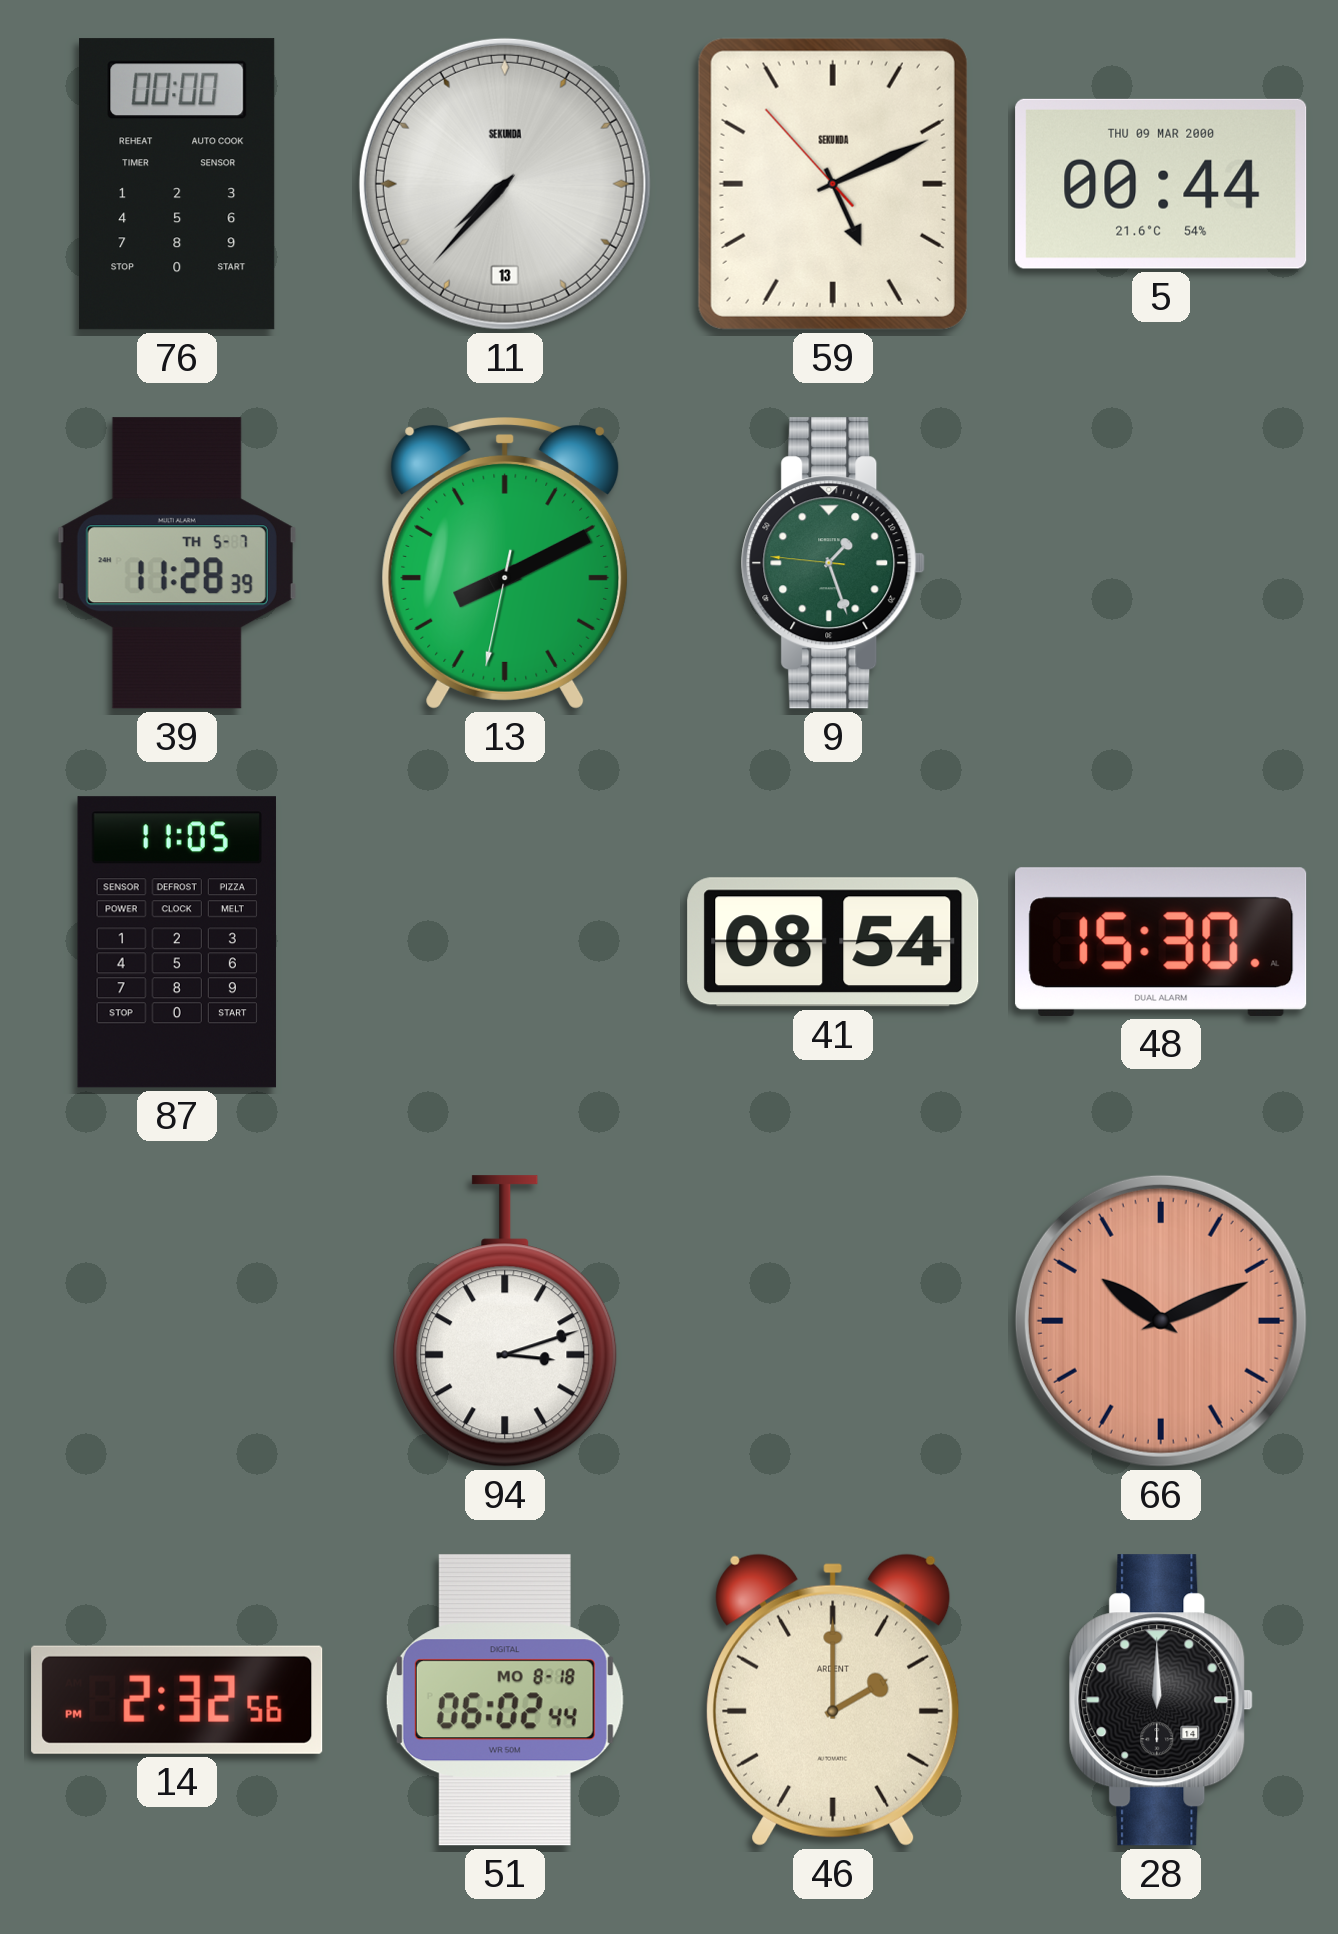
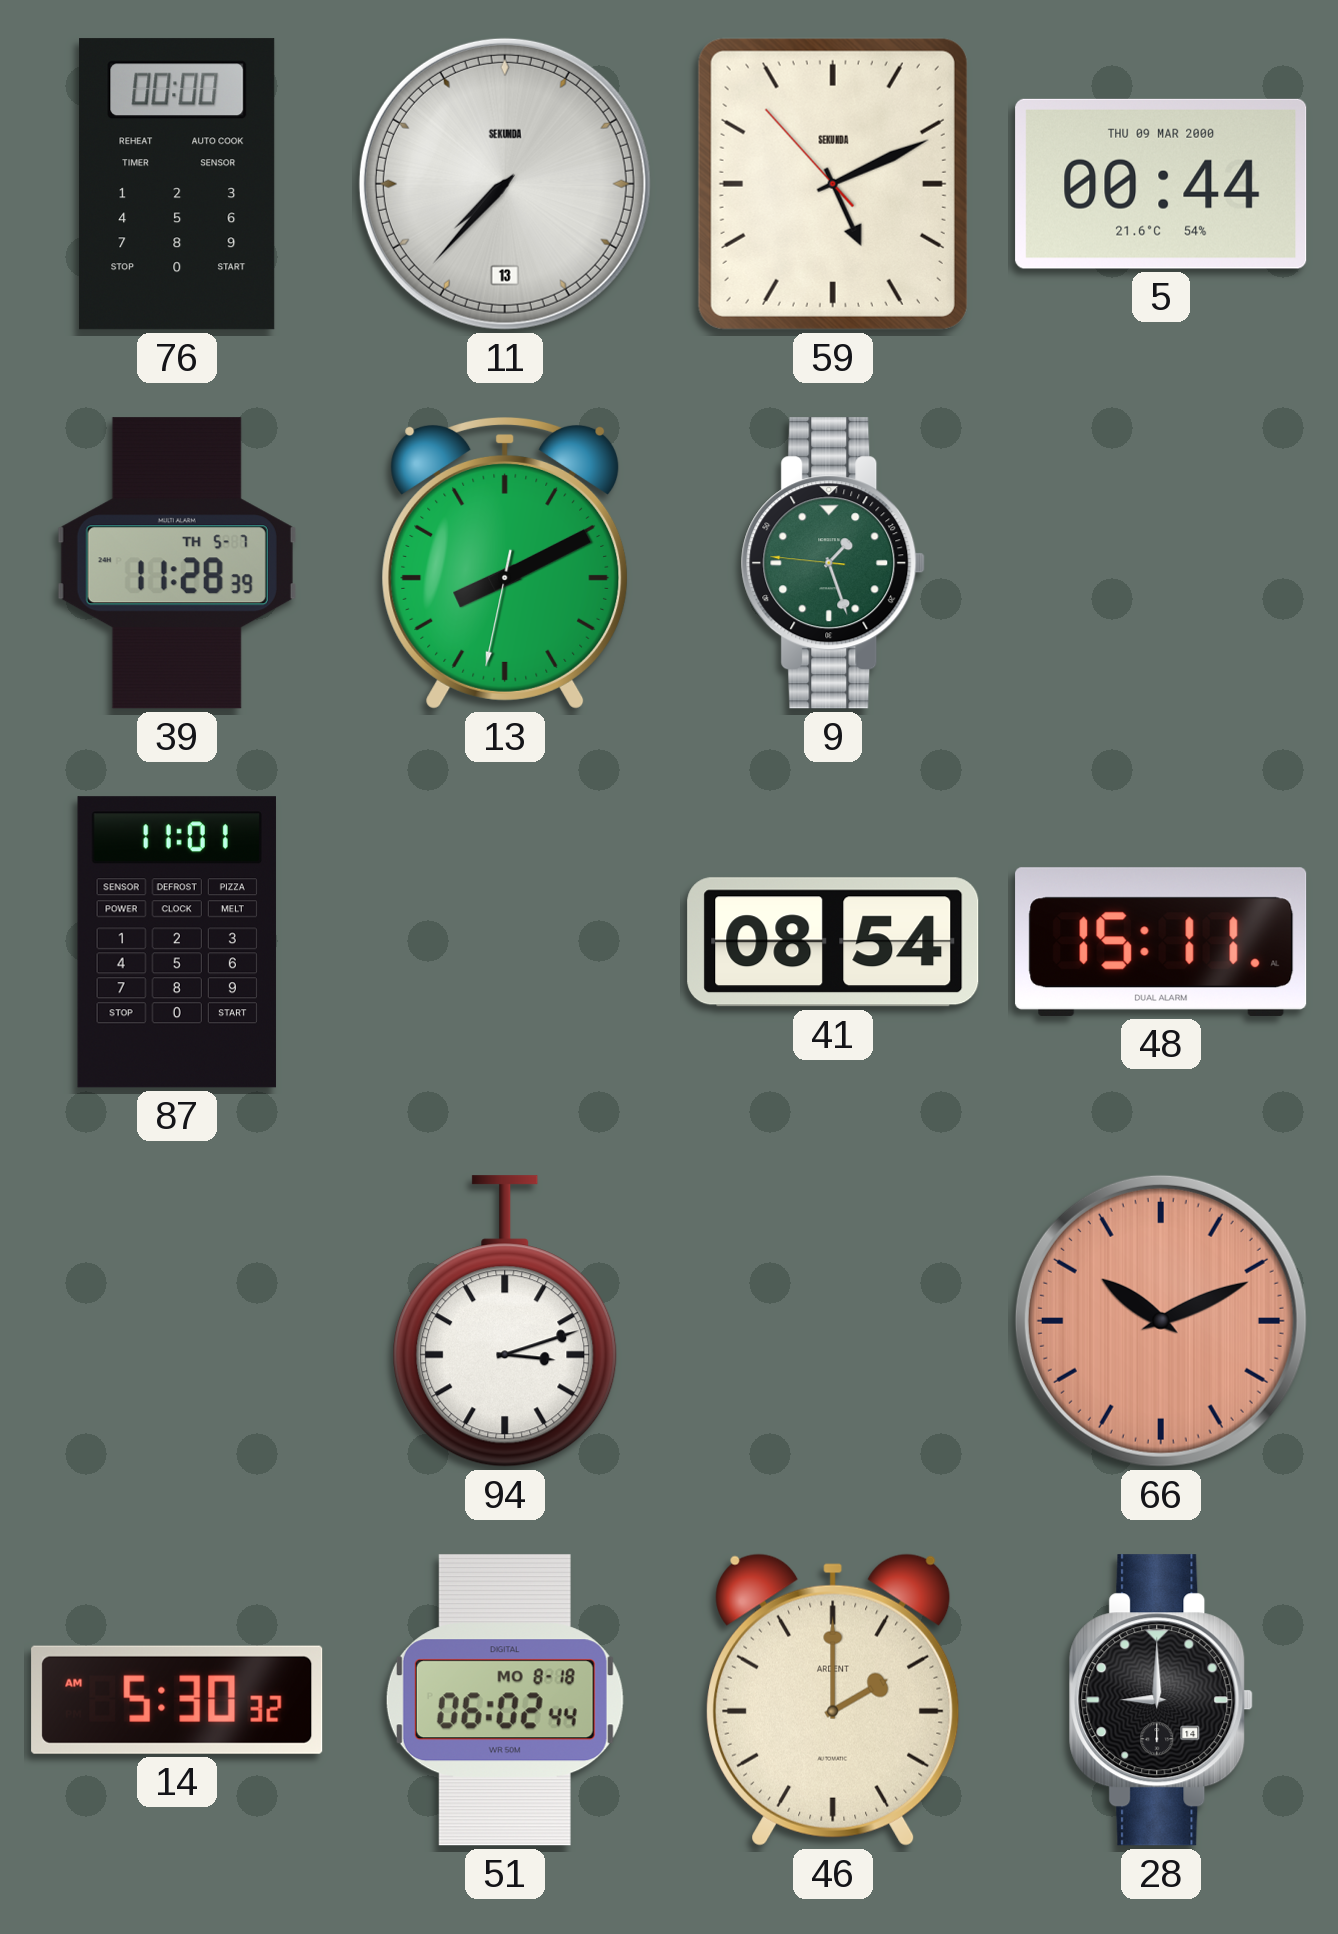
87: 11:05 -> 11:01
48: 15:30 -> 15:11
14: 2:32 -> 5:30
28: 12:00 -> 9:00
